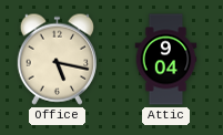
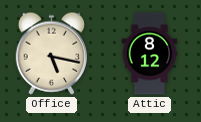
Attic: 9:04 -> 8:12
